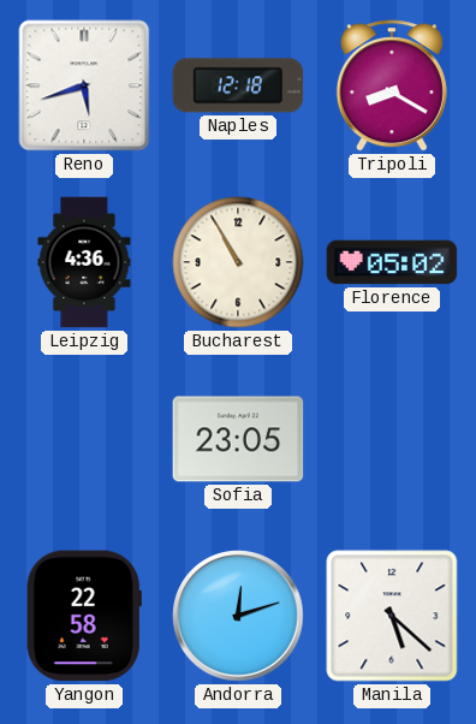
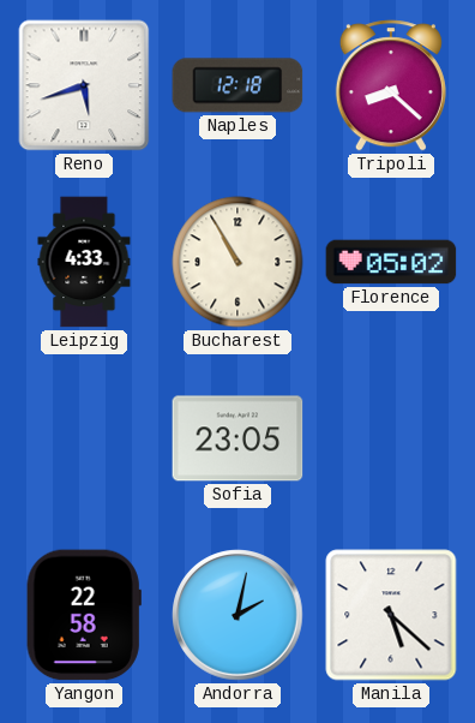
Tripoli: 8:20 -> 8:22
Leipzig: 4:36 -> 4:33
Andorra: 12:12 -> 2:02
